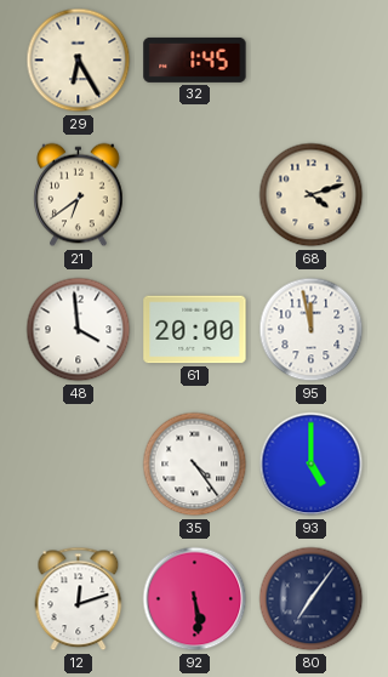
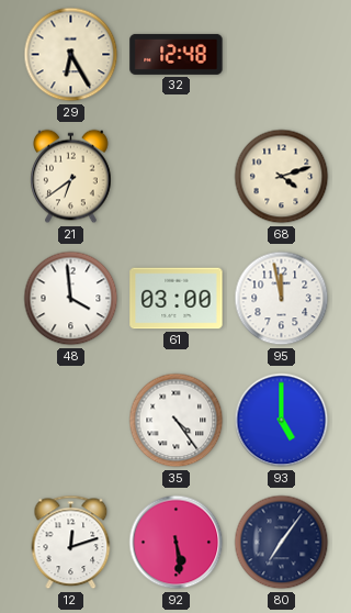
32: 1:45 -> 12:48
61: 20:00 -> 03:00
